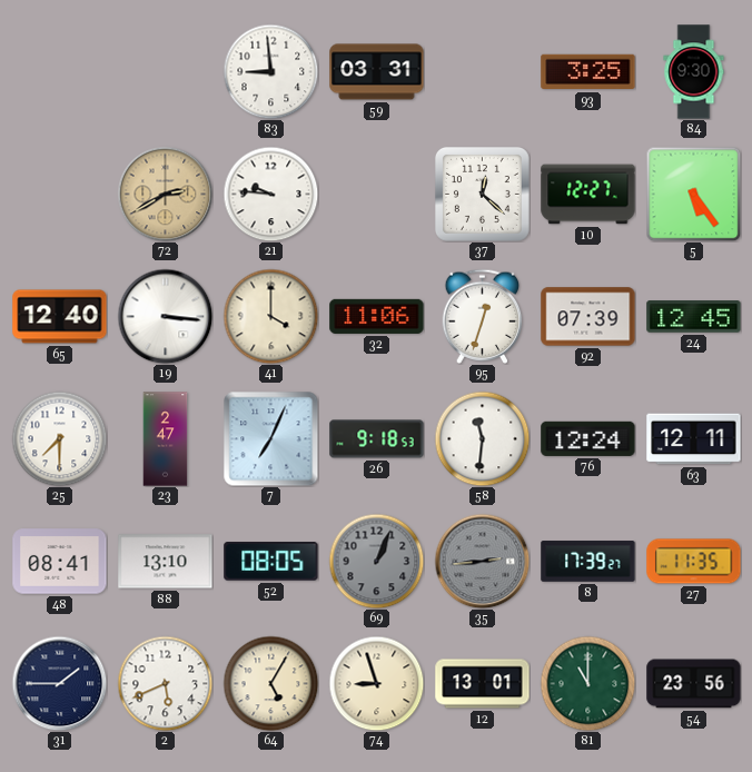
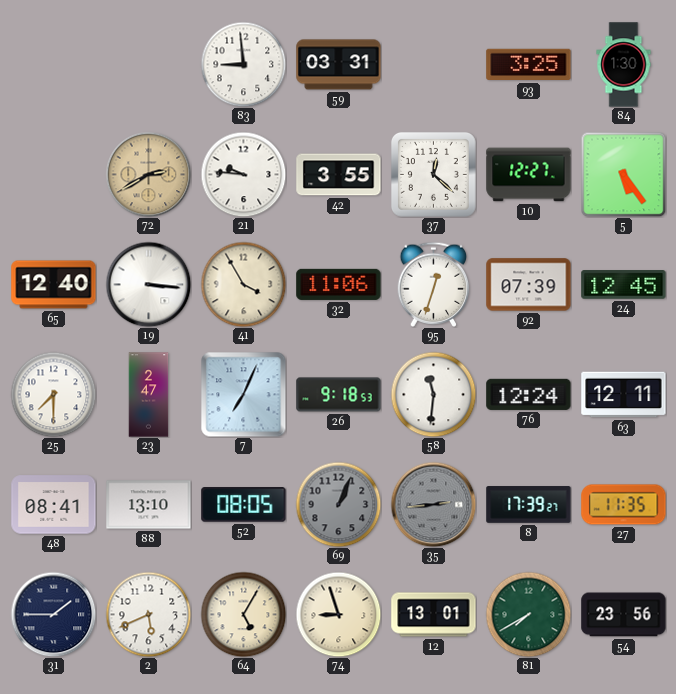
84: 9:30 -> 1:30
42: none -> 3:55
41: 4:00 -> 3:55
81: 11:00 -> 7:40
